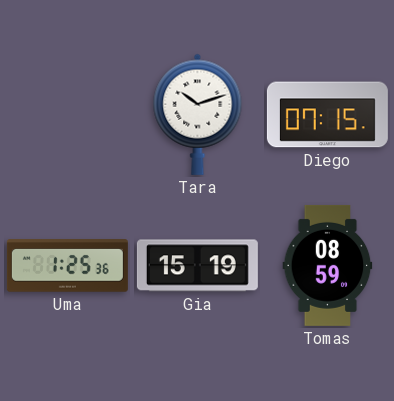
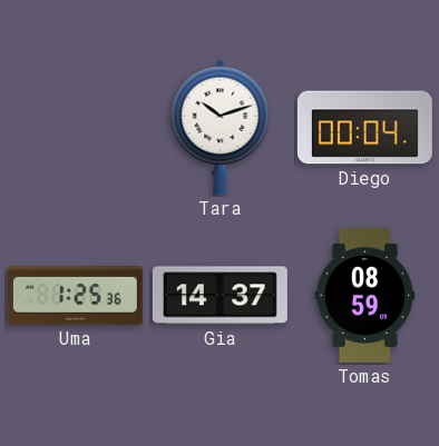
Diego: 07:15 -> 00:04
Gia: 15:19 -> 14:37
